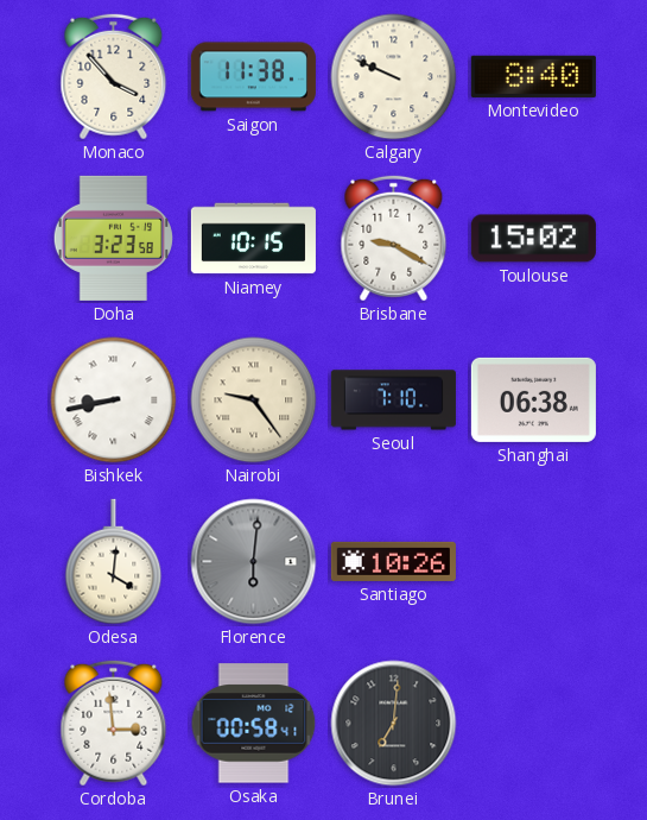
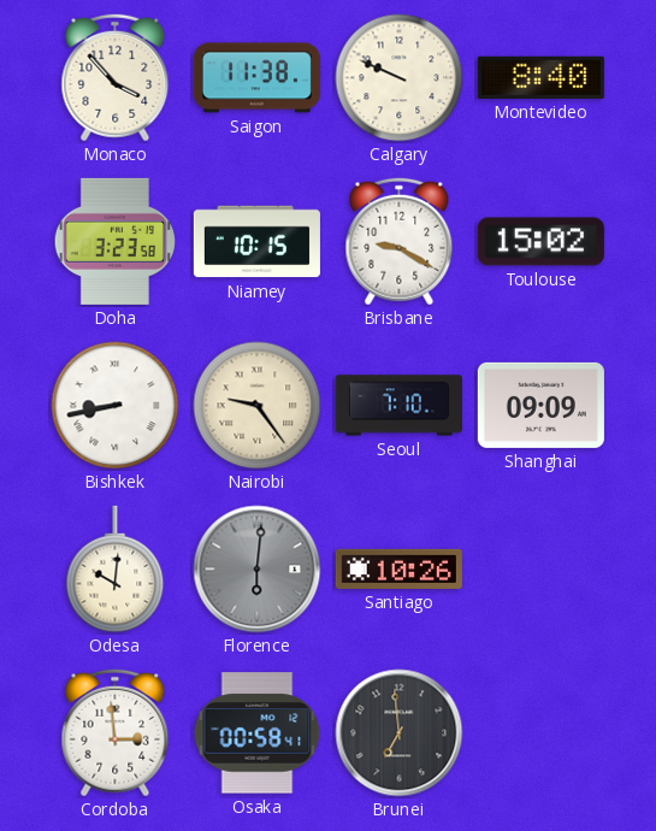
Shanghai: 06:38 -> 09:09
Odesa: 4:01 -> 10:01
Brunei: 7:01 -> 6:59
